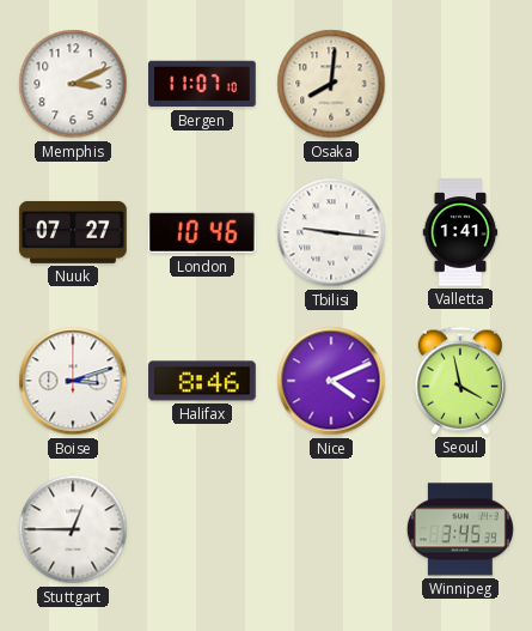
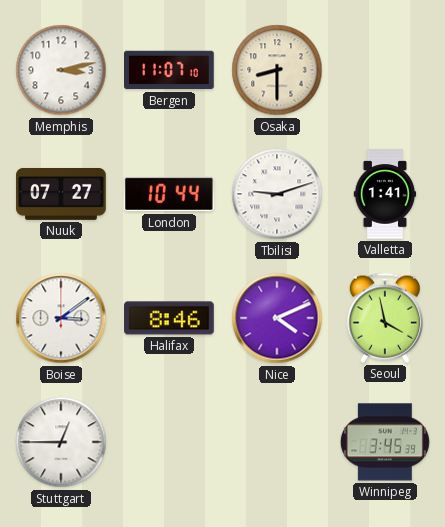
Memphis: 3:11 -> 3:13
Osaka: 8:01 -> 8:30
London: 10:46 -> 10:44
Tbilisi: 9:16 -> 9:12
Boise: 3:12 -> 3:09
